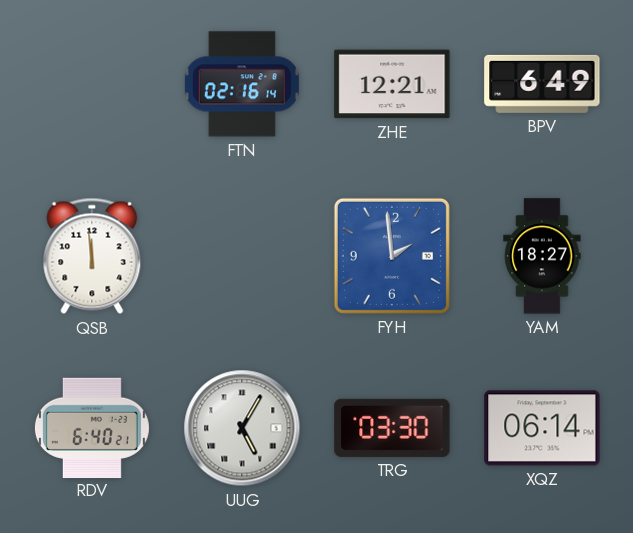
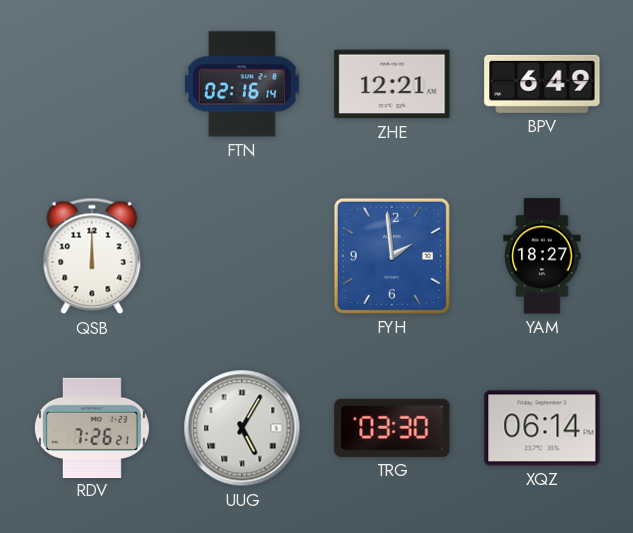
QSB: 11:59 -> 12:00
RDV: 6:40 -> 7:26
